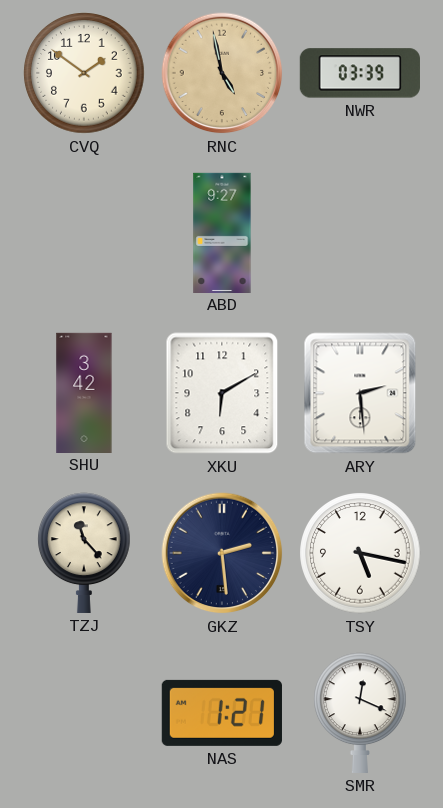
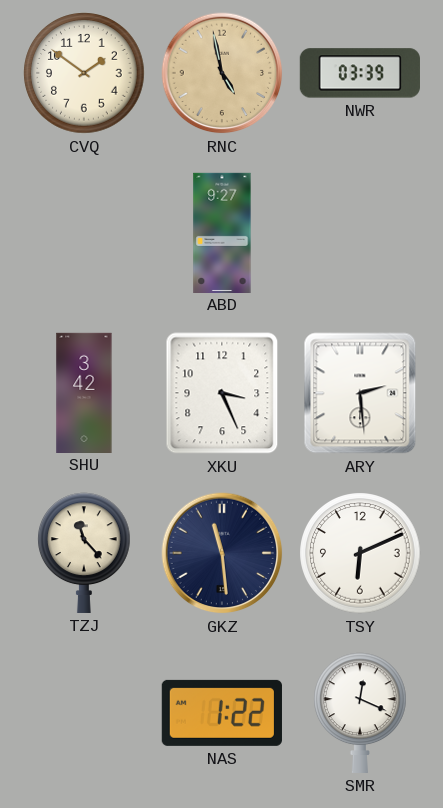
XKU: 6:10 -> 3:26
GKZ: 2:29 -> 11:29
TSY: 5:17 -> 6:11
NAS: 1:21 -> 1:22
